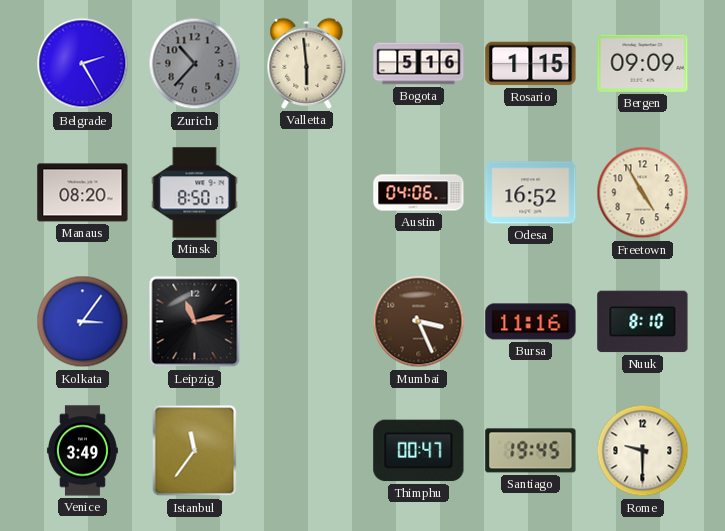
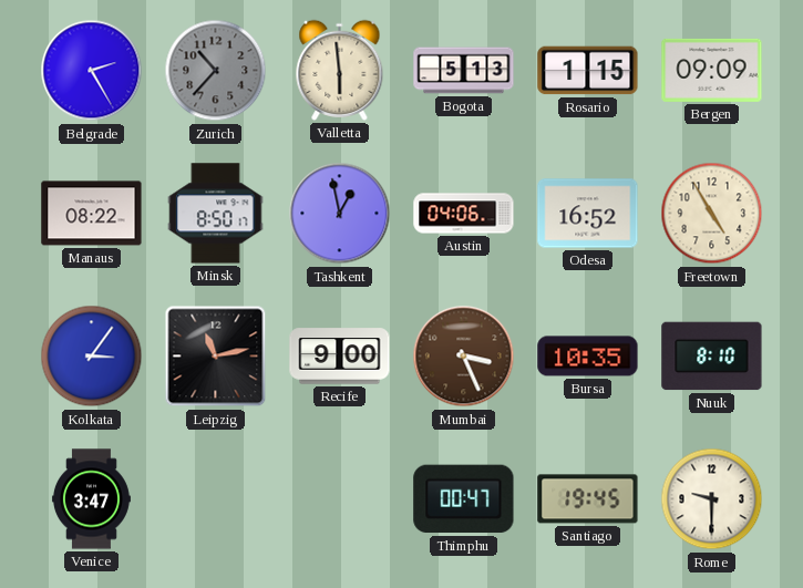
Bogota: 5:16 -> 5:13
Manaus: 08:20 -> 08:22
Tashkent: none -> 12:58
Recife: none -> 9:00
Bursa: 11:16 -> 10:35
Venice: 3:49 -> 3:47
Istanbul: 11:36 -> none
